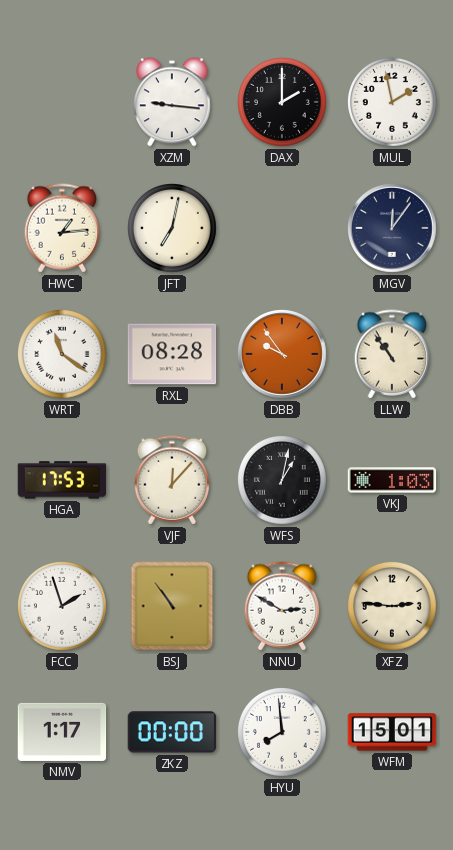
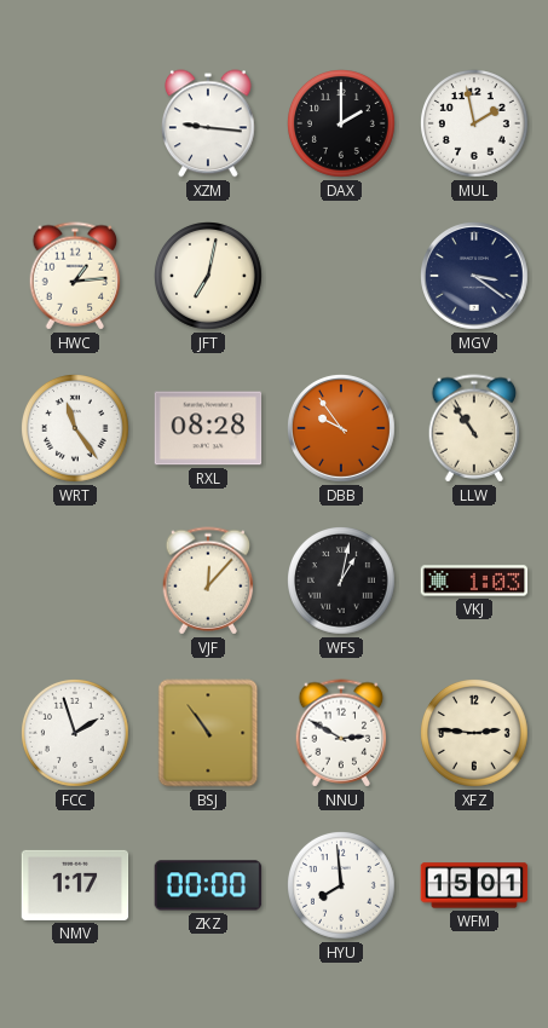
MGV: 12:06 -> 3:21
WRT: 11:21 -> 11:24
HGA: 17:53 -> none
